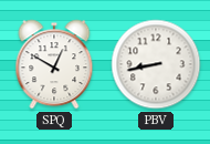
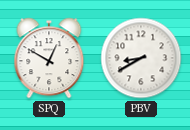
PBV: 8:43 -> 8:40
